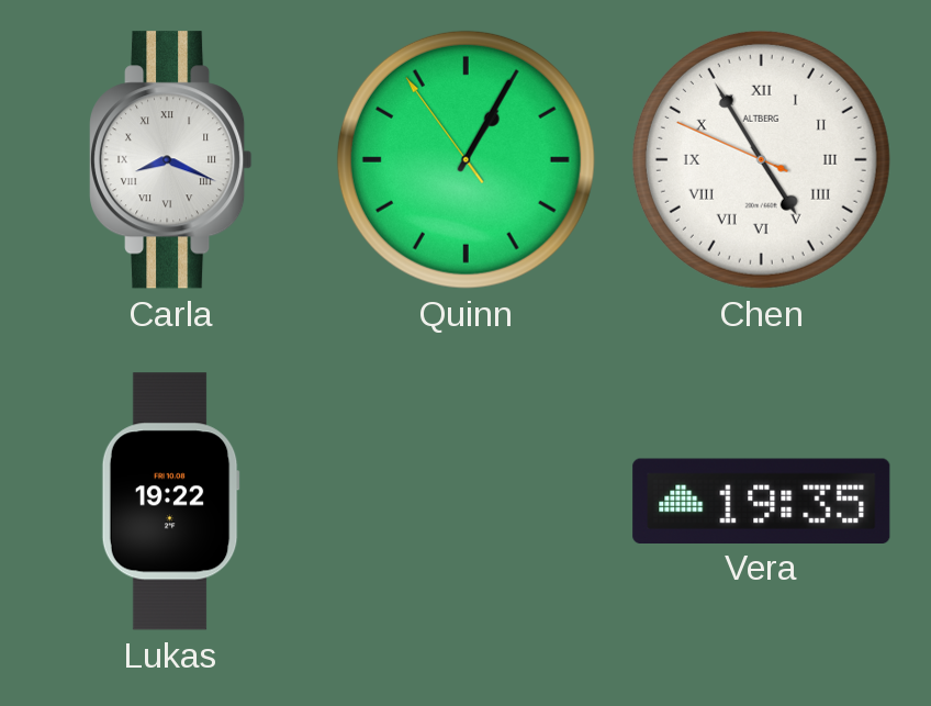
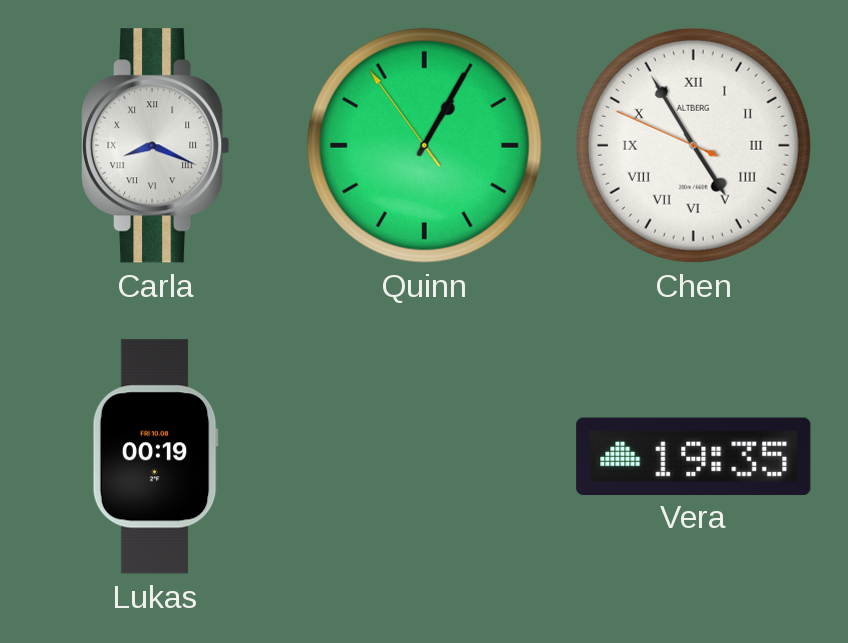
Lukas: 19:22 -> 00:19
